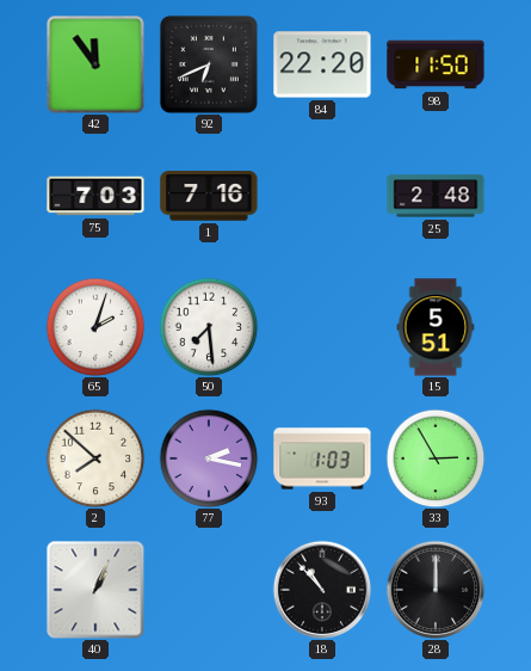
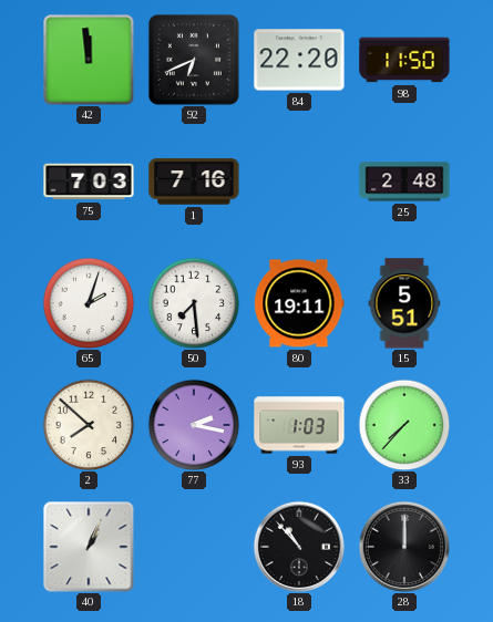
42: 11:54 -> 11:59
80: none -> 19:11
33: 2:55 -> 7:37
